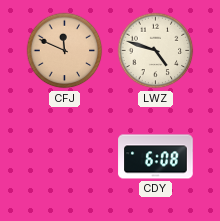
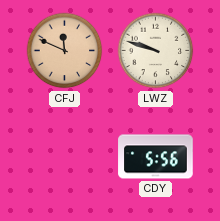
LWZ: 4:48 -> 9:48
CDY: 6:08 -> 5:56
